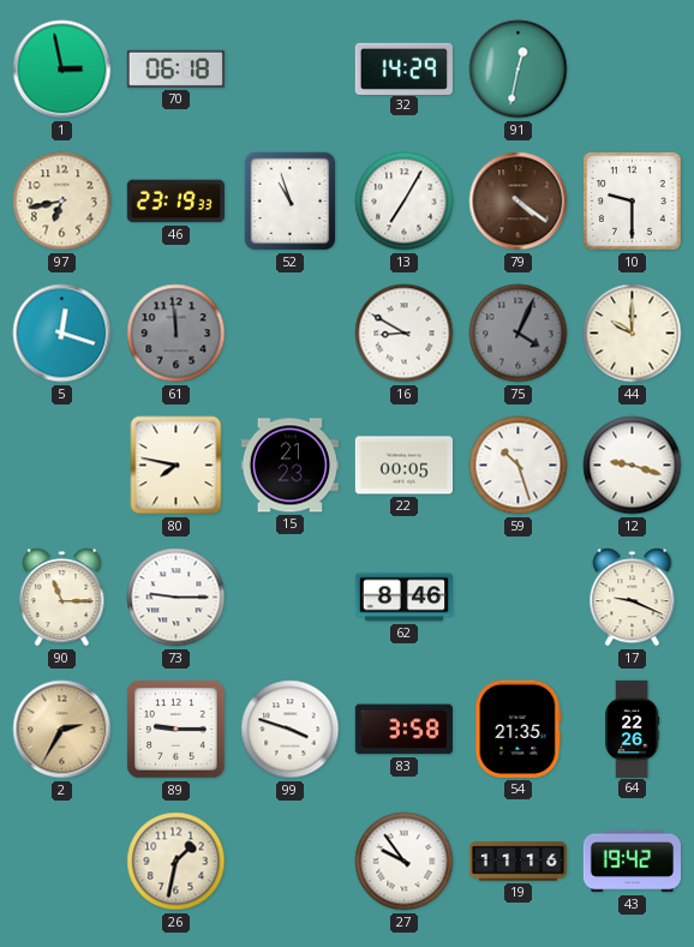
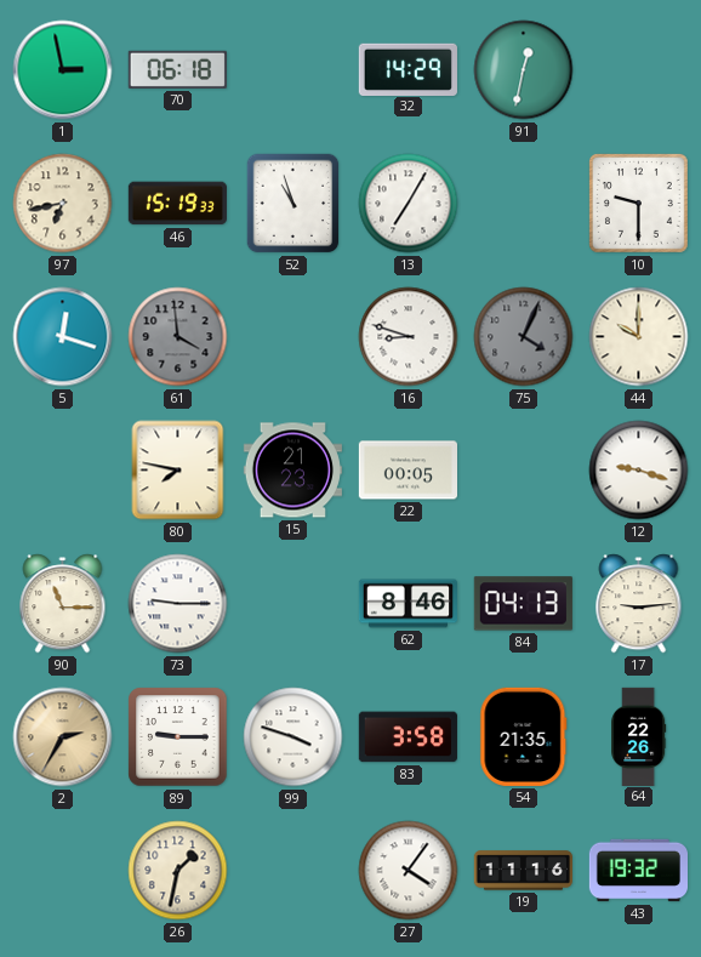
46: 23:19 -> 15:19
79: 4:21 -> none
61: 11:59 -> 3:59
16: 8:50 -> 8:48
59: 10:27 -> none
84: none -> 04:13
17: 9:19 -> 9:14
27: 9:54 -> 4:06
43: 19:42 -> 19:32
